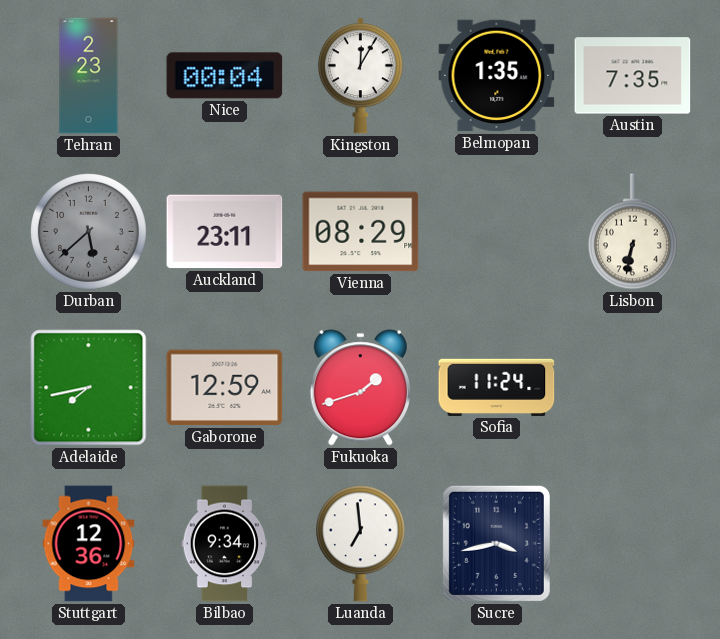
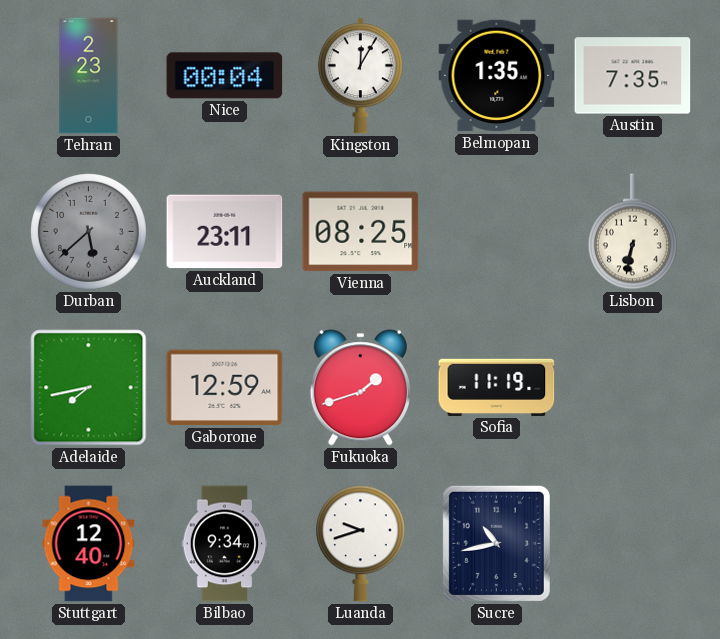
Vienna: 08:29 -> 08:25
Sofia: 11:24 -> 11:19
Stuttgart: 12:36 -> 12:40
Luanda: 6:59 -> 9:42
Sucre: 3:43 -> 10:43
